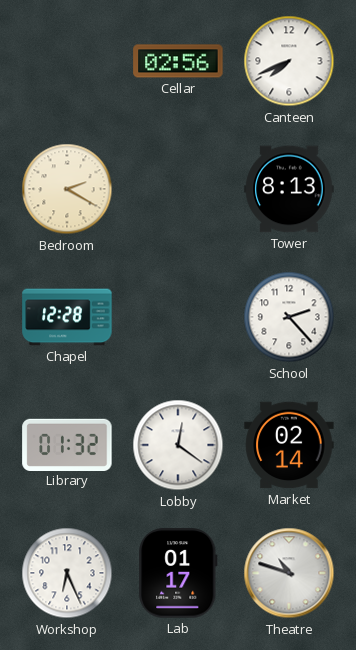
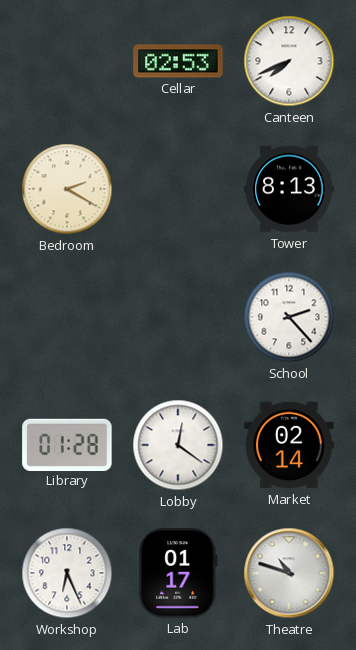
Cellar: 02:56 -> 02:53
Chapel: 12:28 -> none
Library: 01:32 -> 01:28
